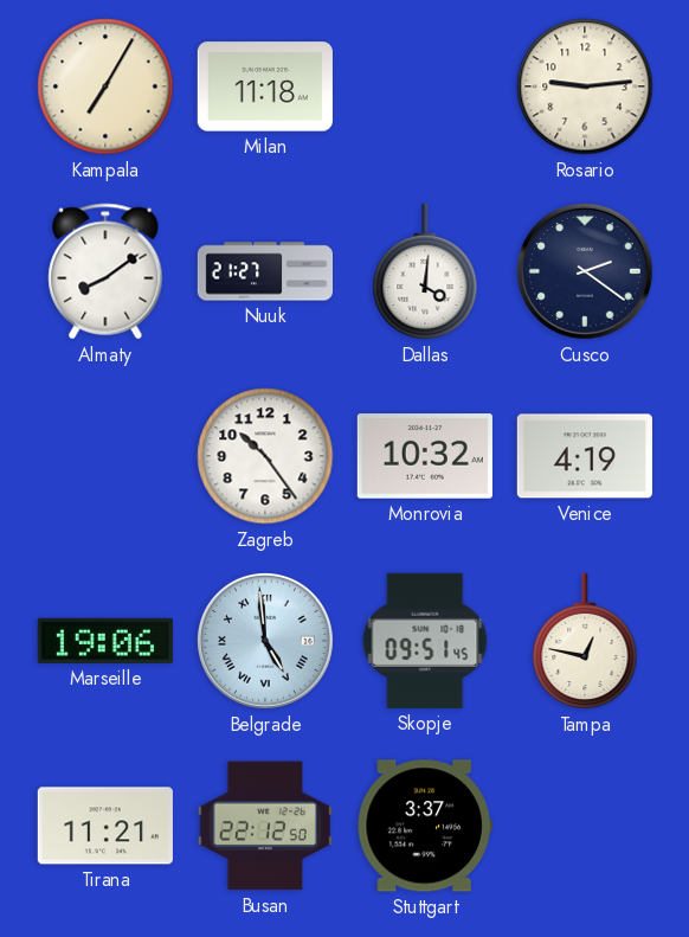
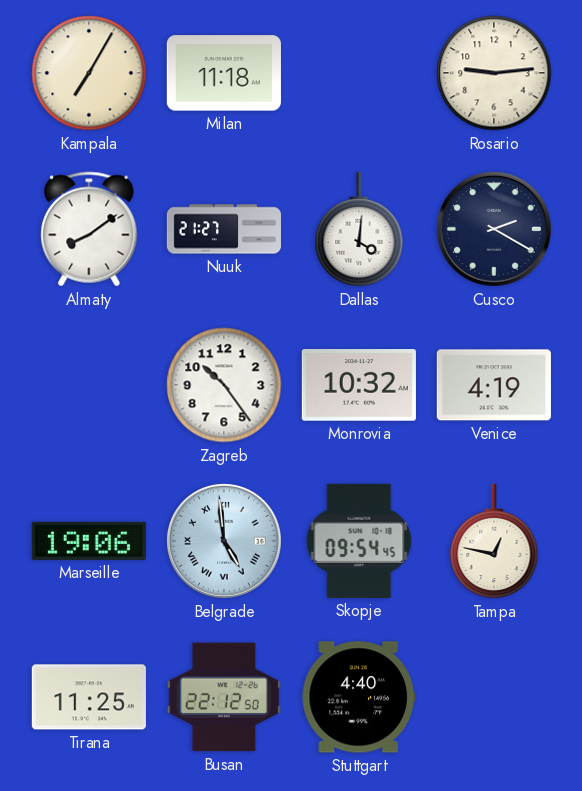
Cusco: 2:21 -> 2:20
Skopje: 09:51 -> 09:54
Tirana: 11:21 -> 11:25
Stuttgart: 3:37 -> 4:40
